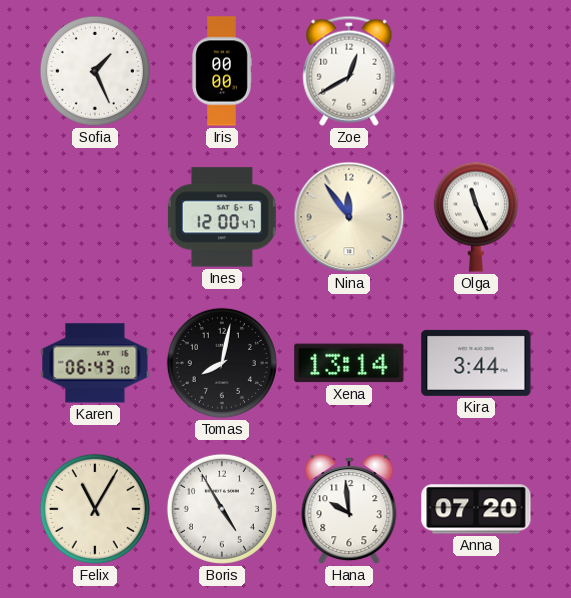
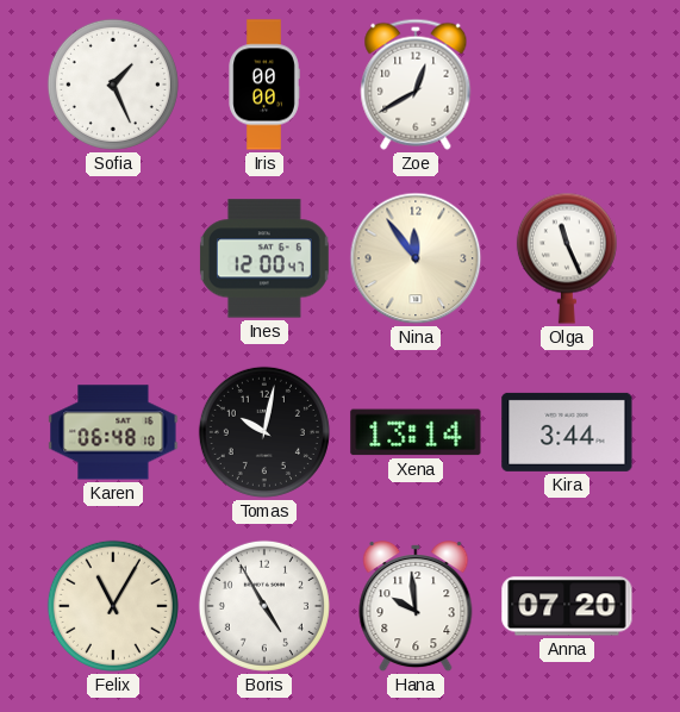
Karen: 06:43 -> 06:48
Tomas: 8:02 -> 10:02
